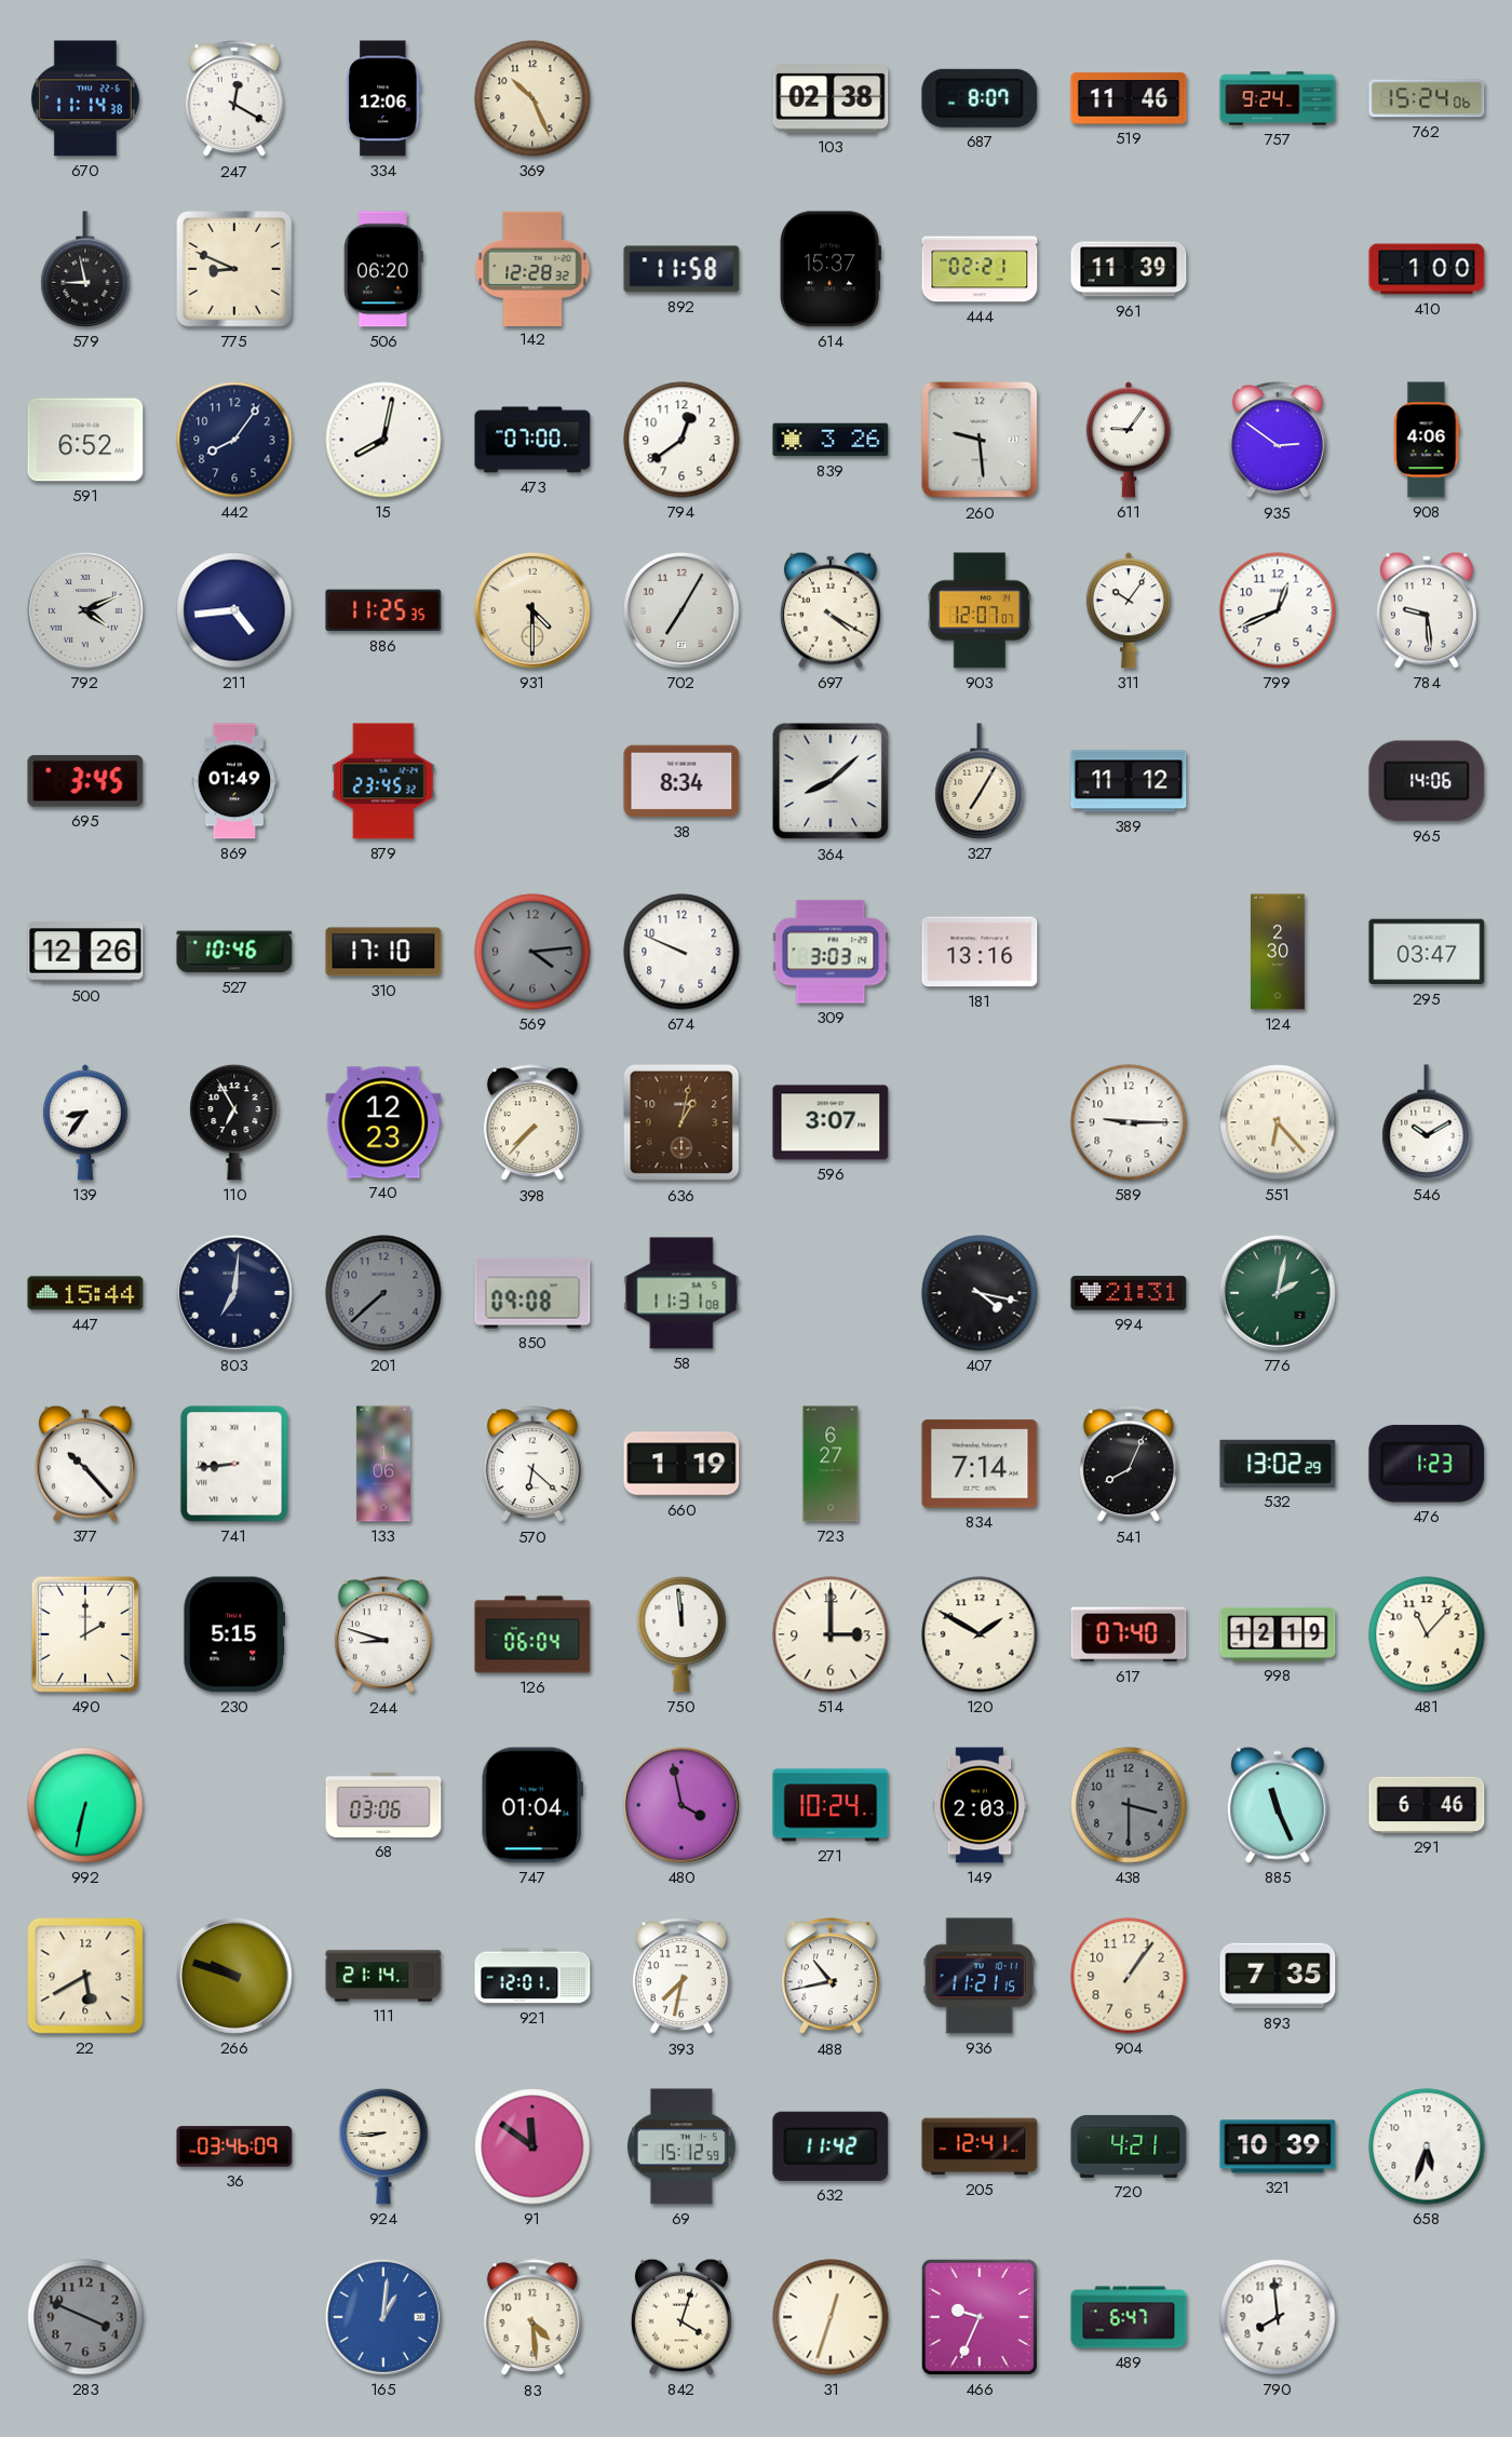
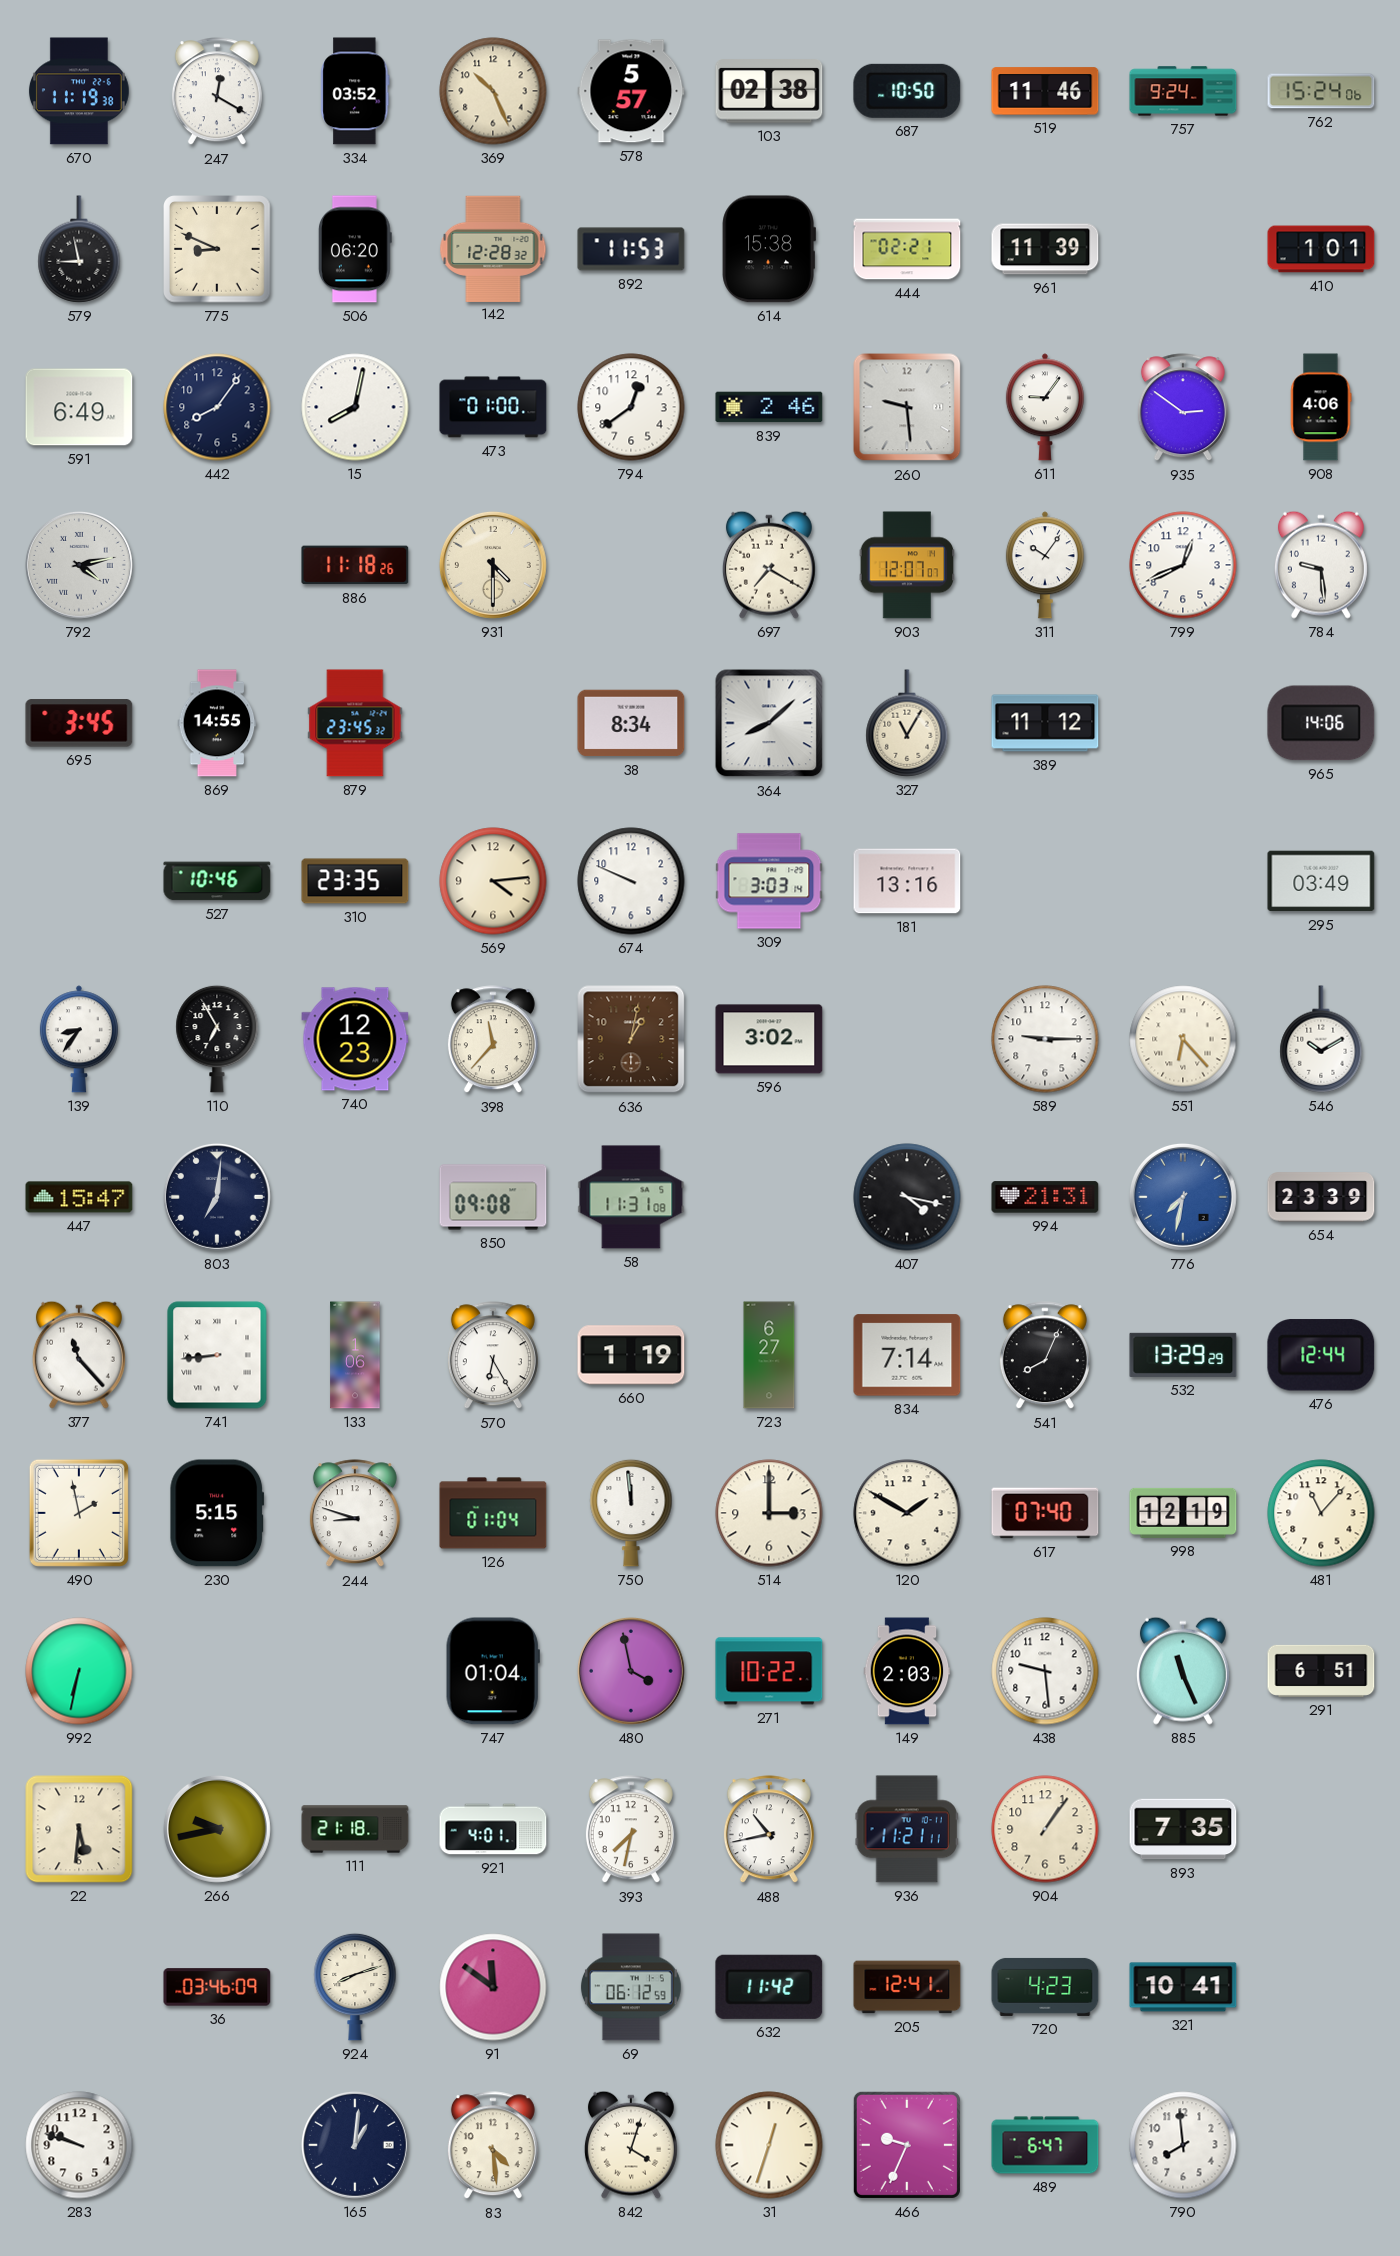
670: 11:14 -> 11:19
334: 12:06 -> 03:52
578: none -> 5:57
687: 8:07 -> 10:50
892: 11:58 -> 11:53
614: 15:37 -> 15:38
410: 1:00 -> 1:01
591: 6:52 -> 6:49
473: 07:00 -> 01:00
839: 3:26 -> 2:46
792: 4:11 -> 4:13
211: 4:44 -> none
886: 11:25 -> 11:18
702: 7:05 -> none
697: 4:20 -> 7:20
869: 01:49 -> 14:55
327: 7:05 -> 11:05
500: 12:26 -> none
310: 17:10 -> 23:35
569 dial: grey -> cream
124: 2:30 -> none
295: 03:47 -> 03:49
398: 7:37 -> 11:37
596: 3:07 -> 3:02
447: 15:44 -> 15:47
201: 7:38 -> none
776: 2:02 -> 7:32
776 dial: green -> blue
654: none -> 23:39
377: 10:23 -> 11:23
570: 6:22 -> 6:25
532: 13:02 -> 13:29
476: 1:23 -> 12:44
490: 2:00 -> 1:58
126: 06:04 -> 01:04
68: 03:06 -> none
271: 10:24 -> 10:22
438: 3:30 -> 9:29
438 dial: grey -> white
291: 6:46 -> 6:51
22: 5:40 -> 5:31
266: 9:48 -> 9:43
111: 21:14 -> 21:18
921: 12:01 -> 4:01
936: 11:21:15 -> 11:21:11
924: 8:44 -> 8:12
69: 15:12 -> 06:12
720: 4:21 -> 4:23
321: 10:39 -> 10:41
658: 5:33 -> none
283: 3:49 -> 9:48
283 dial: grey -> white
165 dial: blue -> navy
